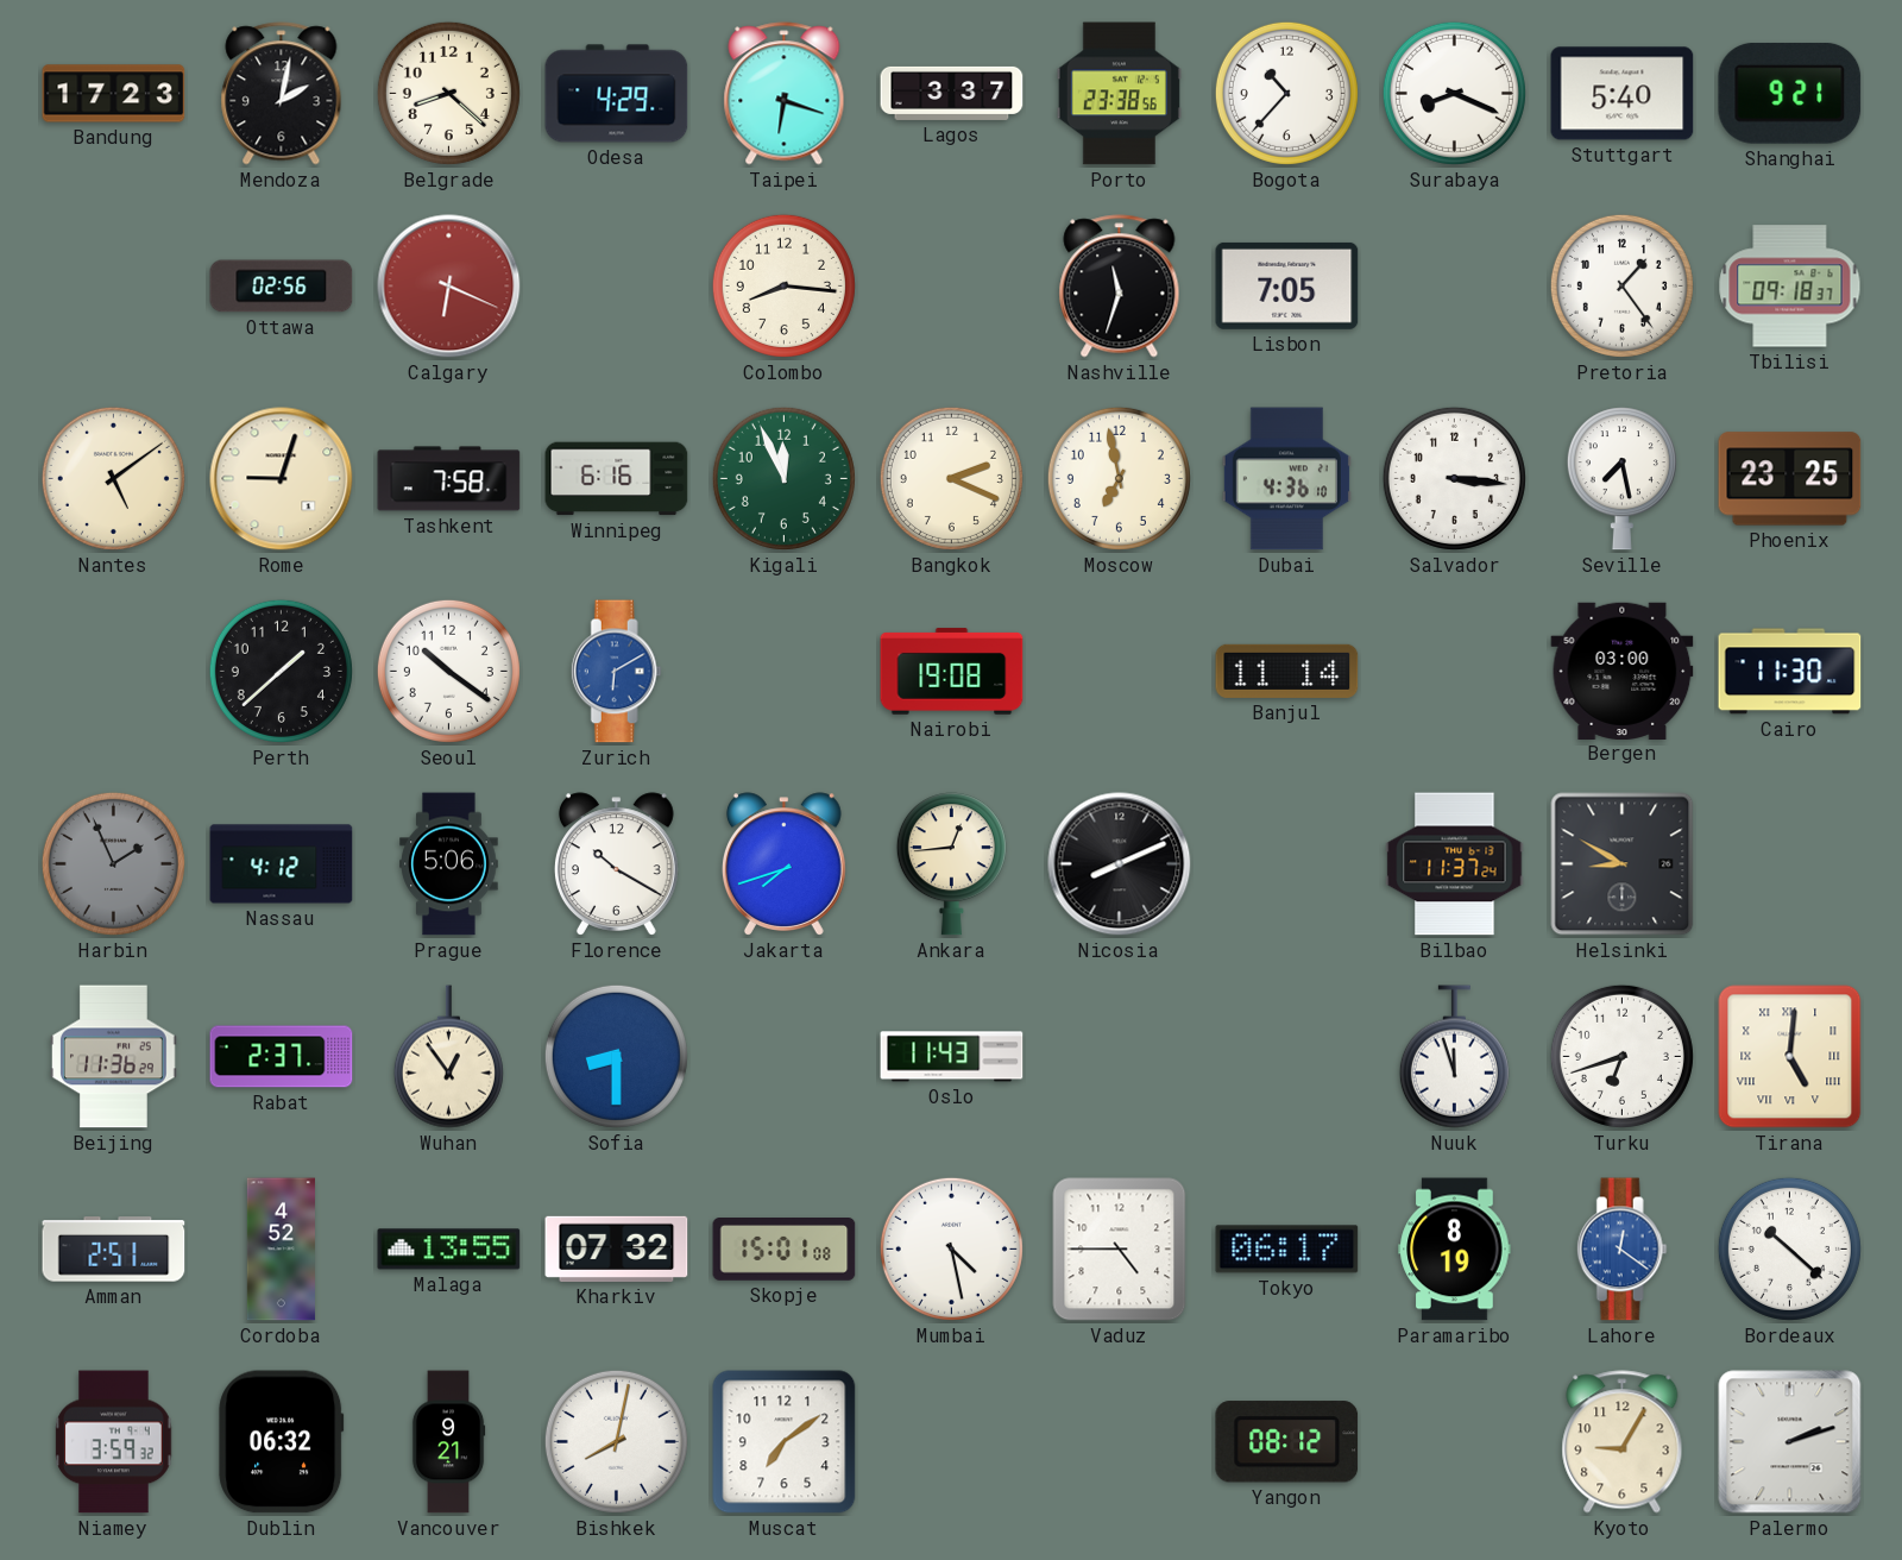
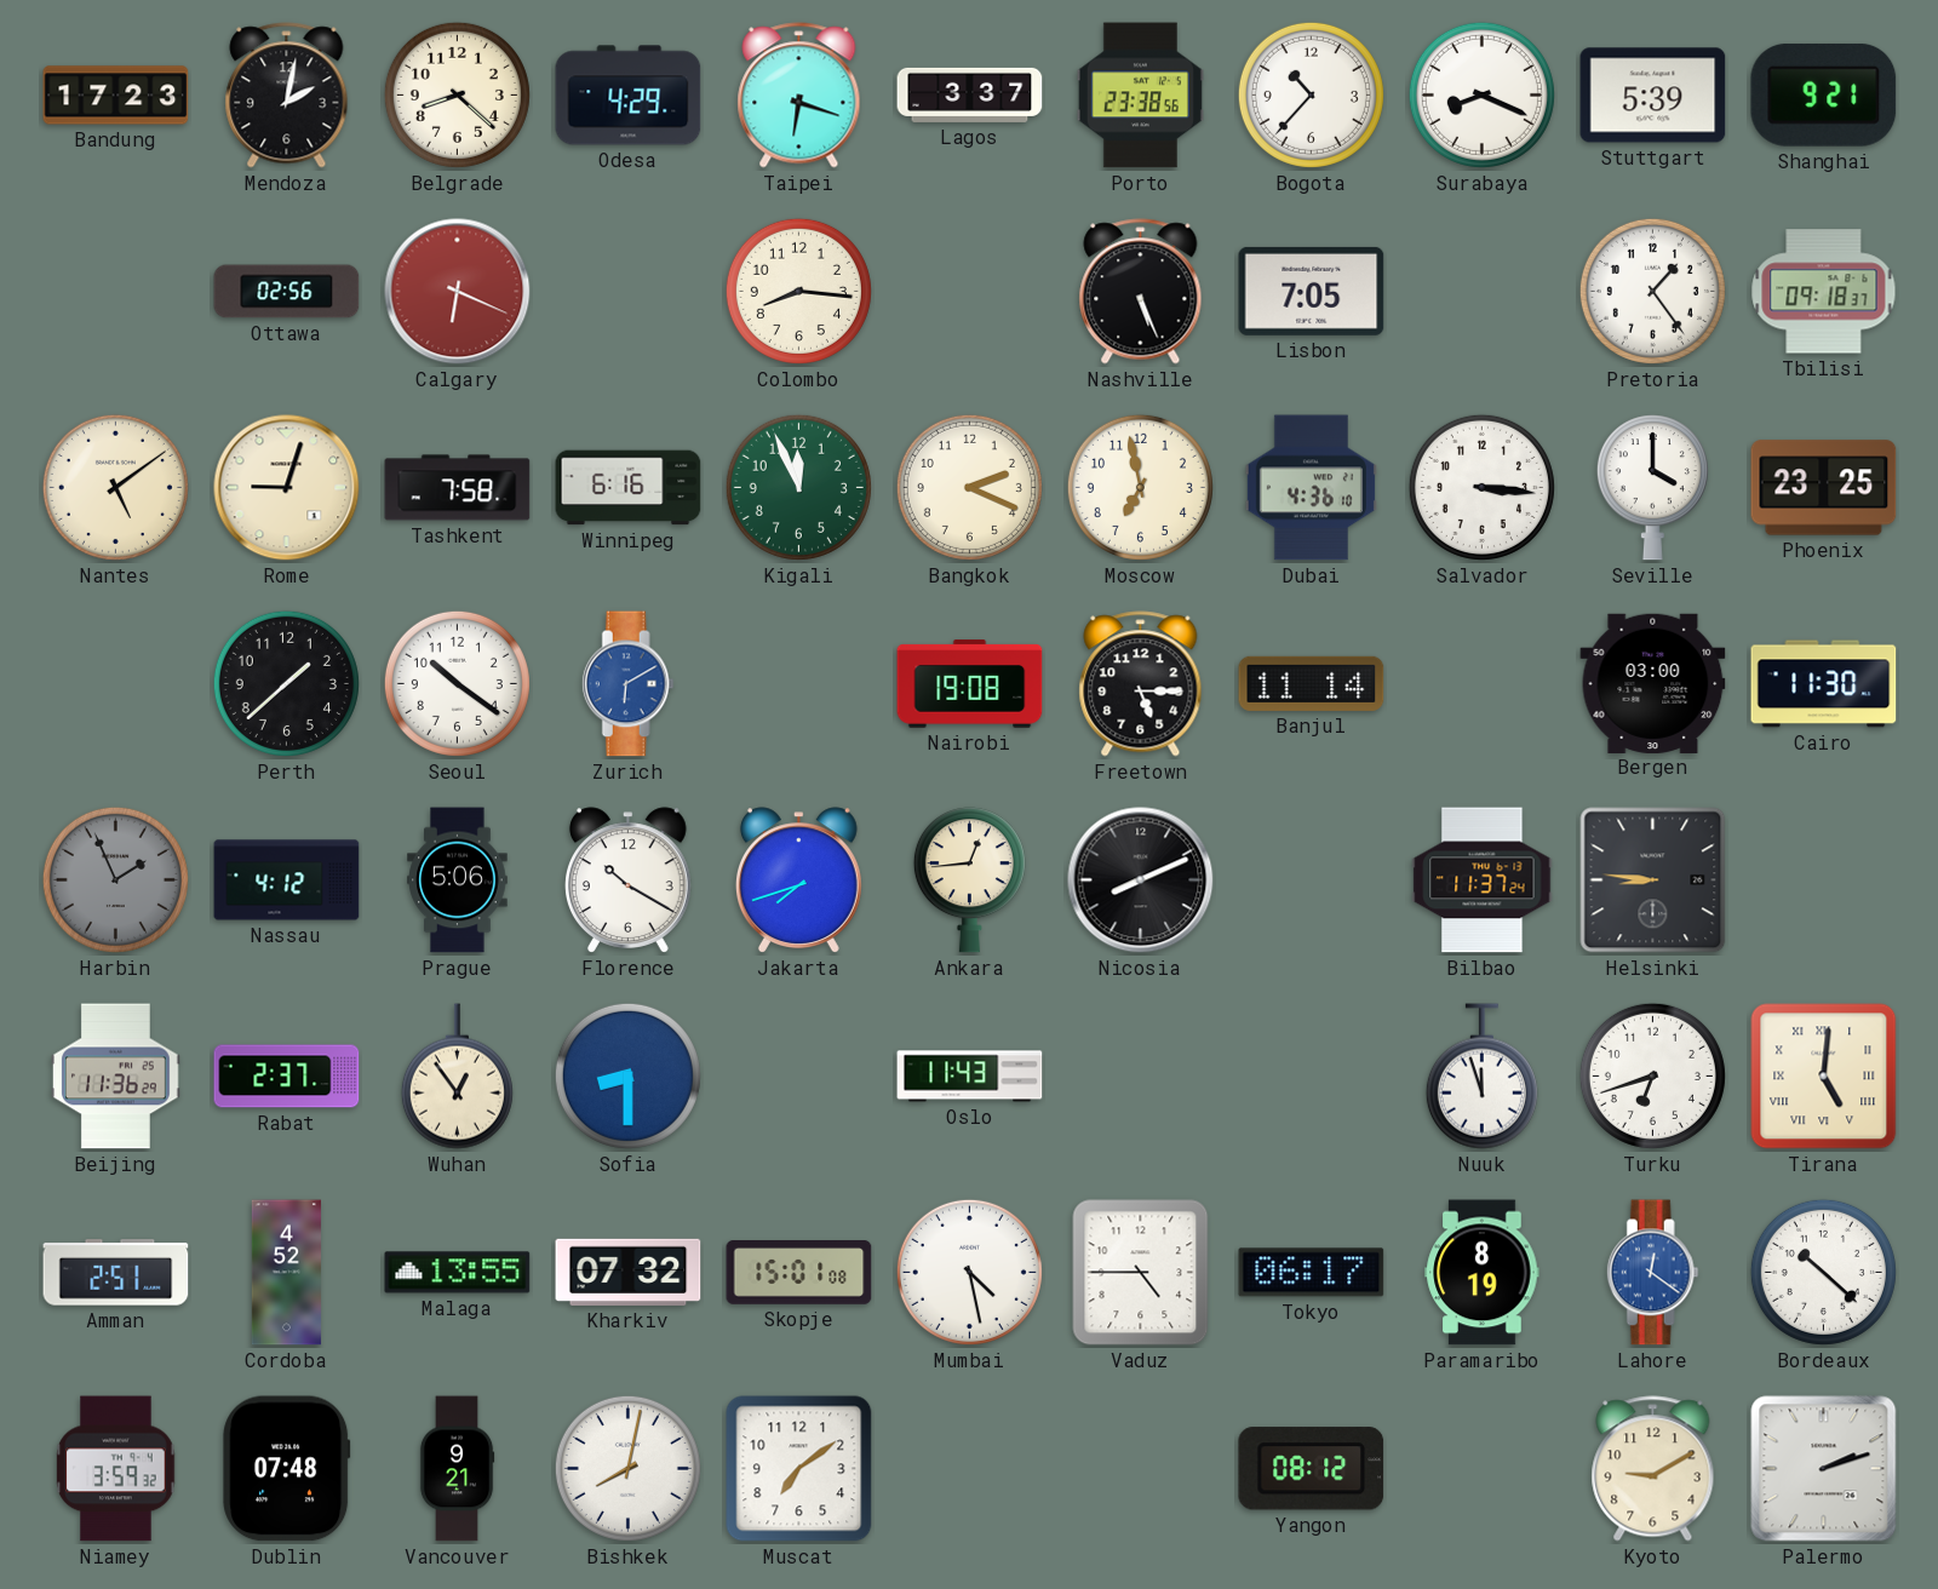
Stuttgart: 5:40 -> 5:39
Nashville: 11:33 -> 5:26
Seville: 7:28 -> 4:00
Freetown: none -> 5:15
Helsinki: 8:50 -> 8:46
Dublin: 06:32 -> 07:48
Kyoto: 9:05 -> 9:10
